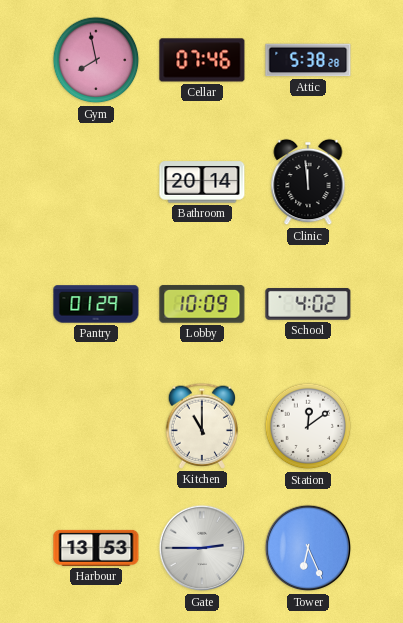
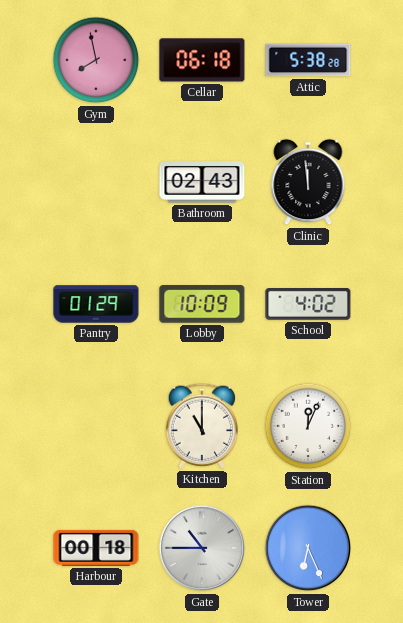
Cellar: 07:46 -> 06:18
Bathroom: 20:14 -> 02:43
Station: 12:09 -> 12:04
Harbour: 13:53 -> 00:18
Gate: 2:45 -> 10:45
